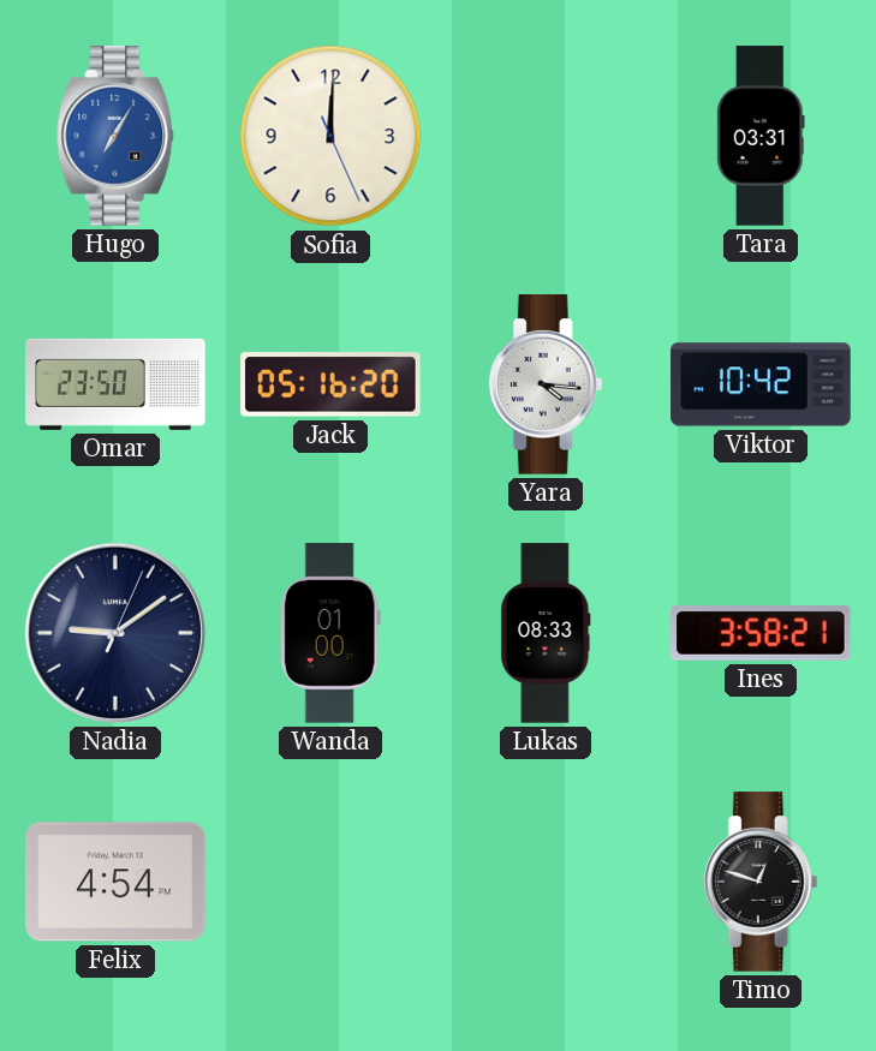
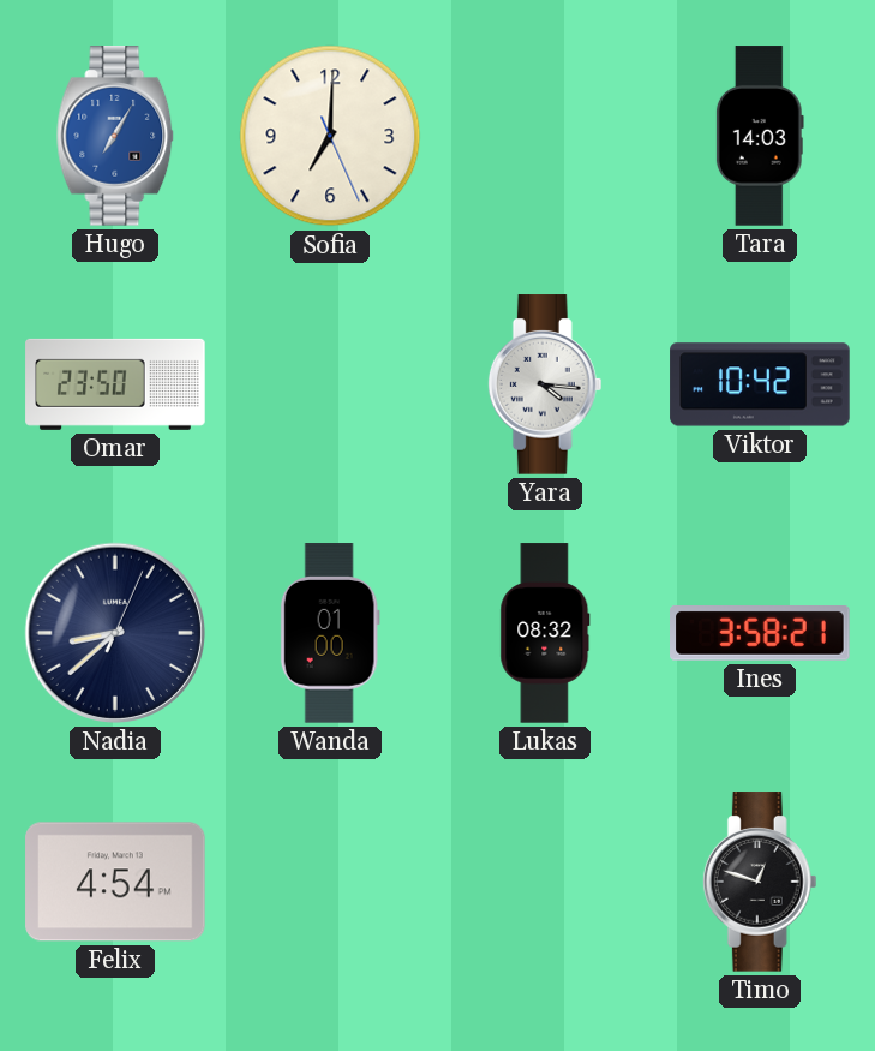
Sofia: 12:00 -> 7:00
Tara: 03:31 -> 14:03
Jack: 05:16 -> none
Nadia: 9:09 -> 8:38
Lukas: 08:33 -> 08:32
